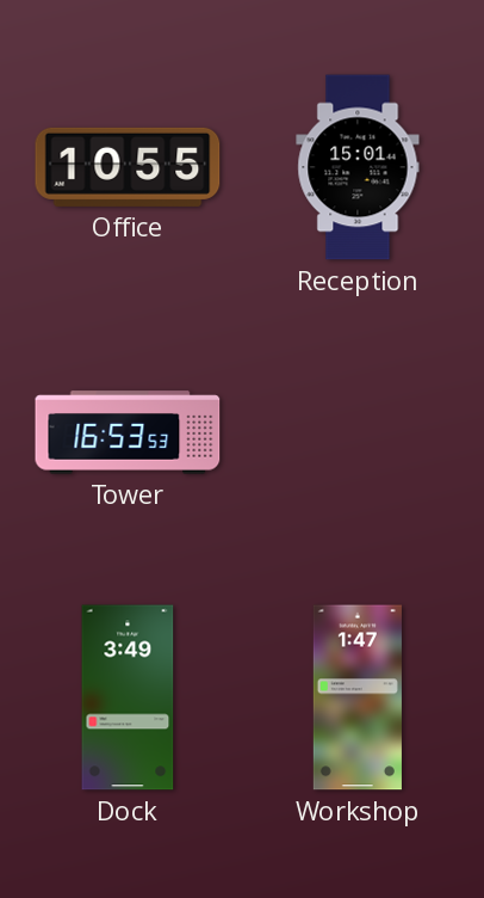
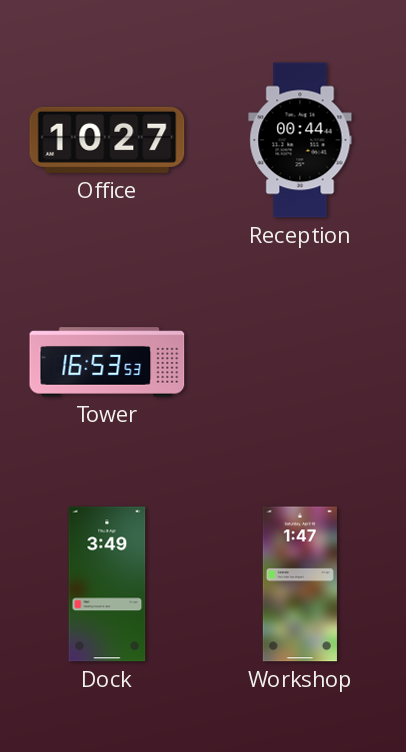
Office: 10:55 -> 10:27
Reception: 15:01 -> 00:44
